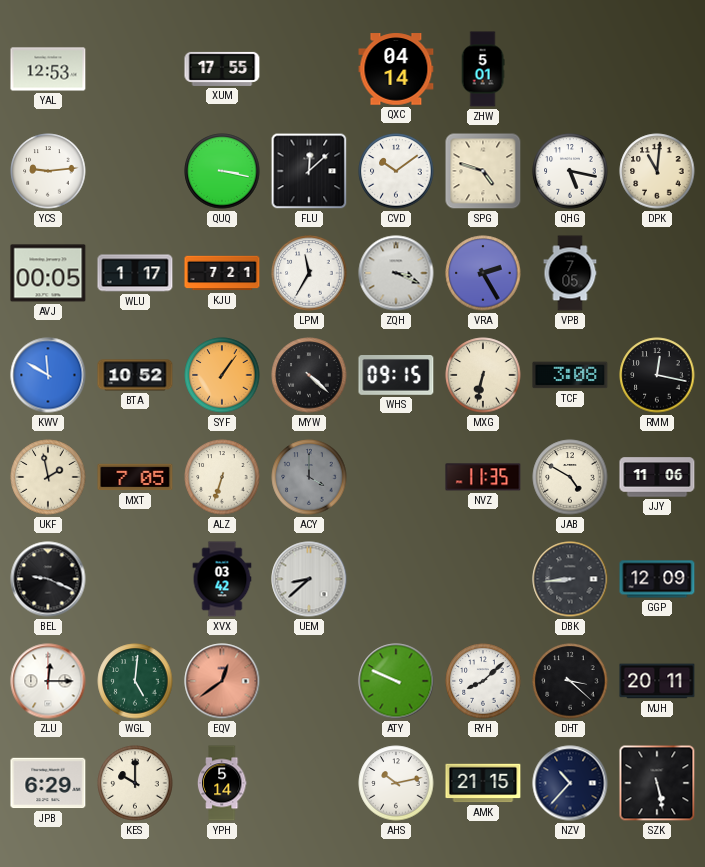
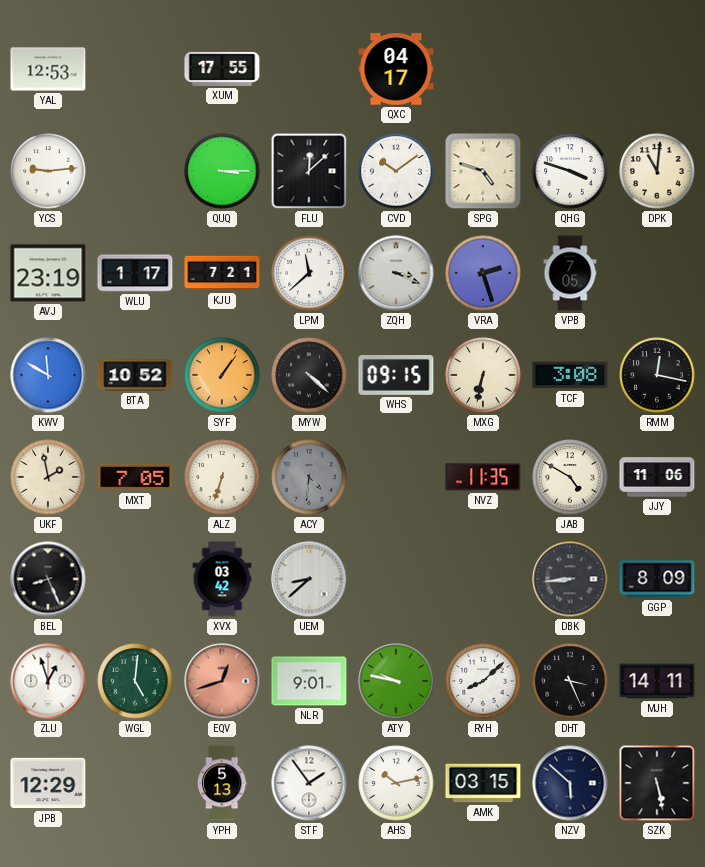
QXC: 04:14 -> 04:17
ZHW: 5:01 -> none
QUQ: 3:17 -> 3:15
QHG: 5:17 -> 3:48
AVJ: 00:05 -> 23:19
LPM: 11:35 -> 11:38
VRA: 2:25 -> 2:27
ACY: 4:00 -> 4:31
BEL: 9:19 -> 8:26
GGP: 12:09 -> 8:09
ZLU: 12:15 -> 12:57
EQV: 12:39 -> 12:42
NLR: none -> 9:01
ATY: 9:49 -> 9:47
DHT: 3:22 -> 3:26
MJH: 20:11 -> 14:11
JPB: 6:29 -> 12:29
KES: 10:00 -> none
YPH: 5:14 -> 5:13
STF: none -> 1:54
AMK: 21:15 -> 03:15
NZV: 10:37 -> 5:52
